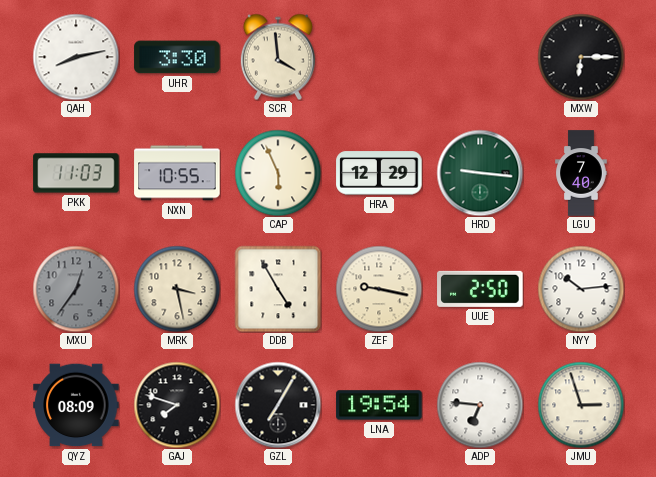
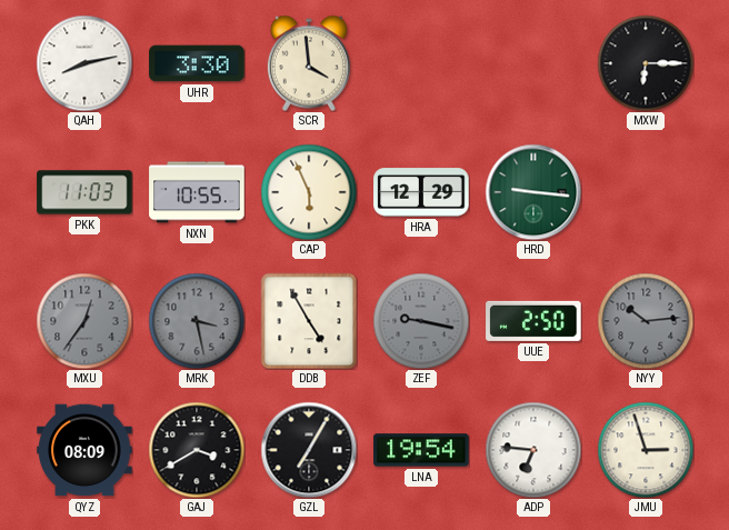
LGU: 7:40 -> none
MRK dial: cream -> grey
ZEF dial: cream -> grey
NYY dial: white -> grey
GAJ: 7:48 -> 3:40
